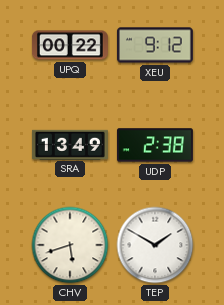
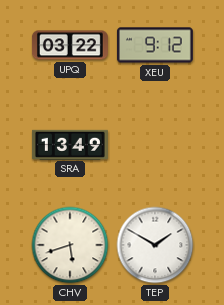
UPQ: 00:22 -> 03:22
UDP: 2:38 -> none
